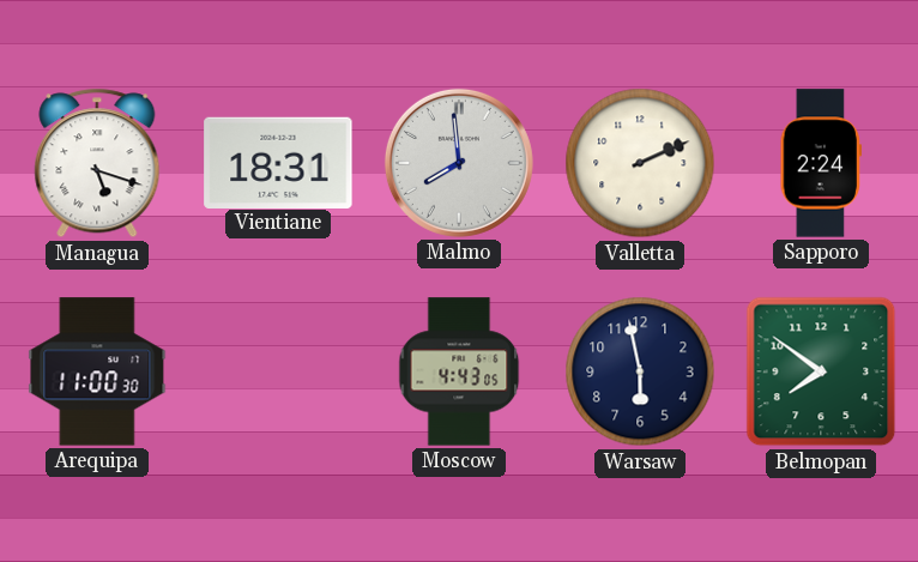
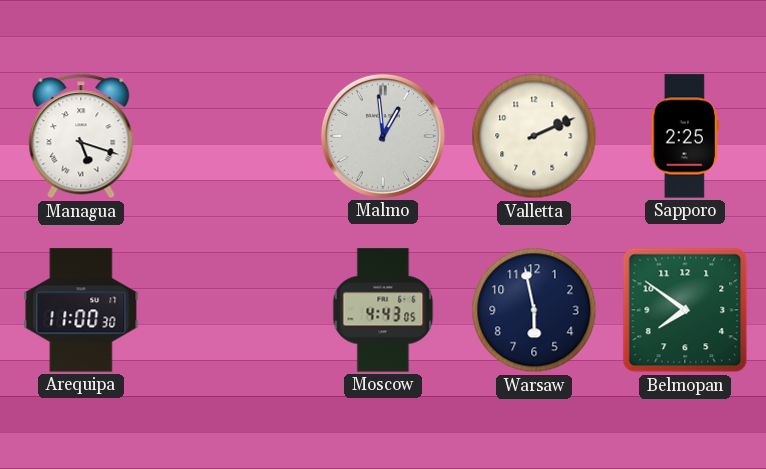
Vientiane: 18:31 -> none
Malmo: 7:59 -> 12:59
Sapporo: 2:24 -> 2:25
